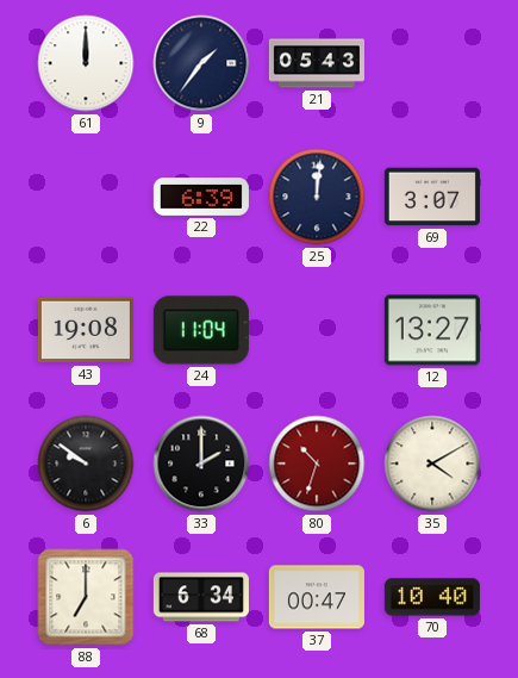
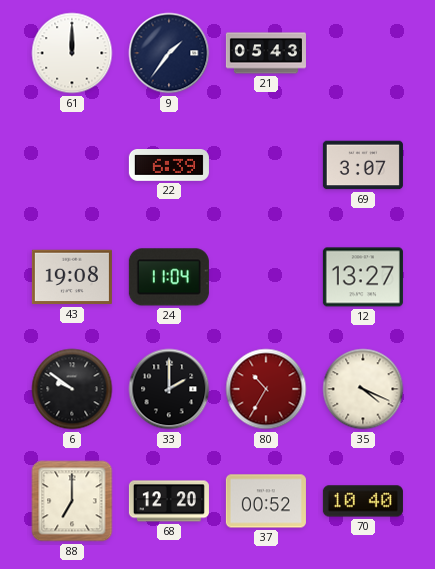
25: 12:01 -> none
80: 10:33 -> 10:35
35: 4:10 -> 4:19
68: 6:34 -> 12:20
37: 00:47 -> 00:52
